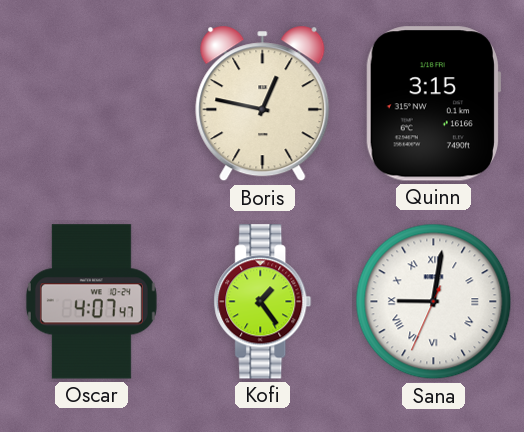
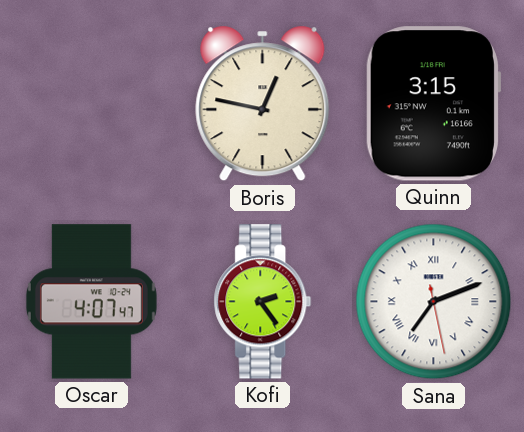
Kofi: 1:24 -> 2:24
Sana: 9:01 -> 7:11
